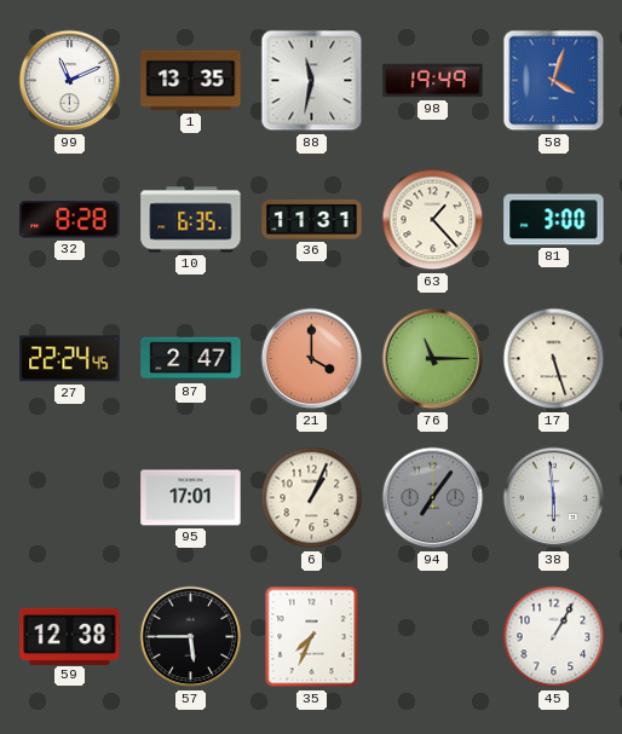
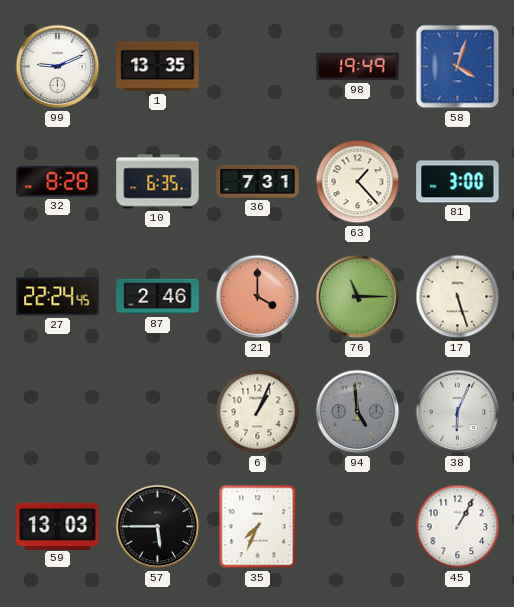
99: 11:11 -> 9:11
88: 11:32 -> none
36: 11:31 -> 7:31
87: 2:47 -> 2:46
95: 17:01 -> none
94: 7:06 -> 4:59
38: 5:59 -> 6:04
59: 12:38 -> 13:03
